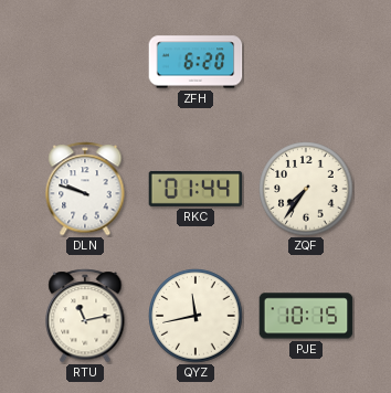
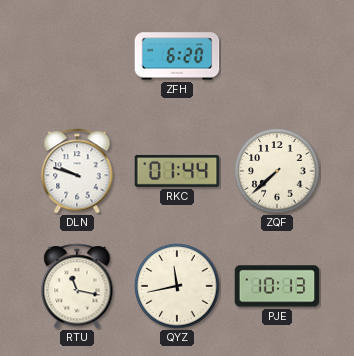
ZQF: 7:36 -> 7:38
RTU: 11:13 -> 11:17
PJE: 10:15 -> 10:13
